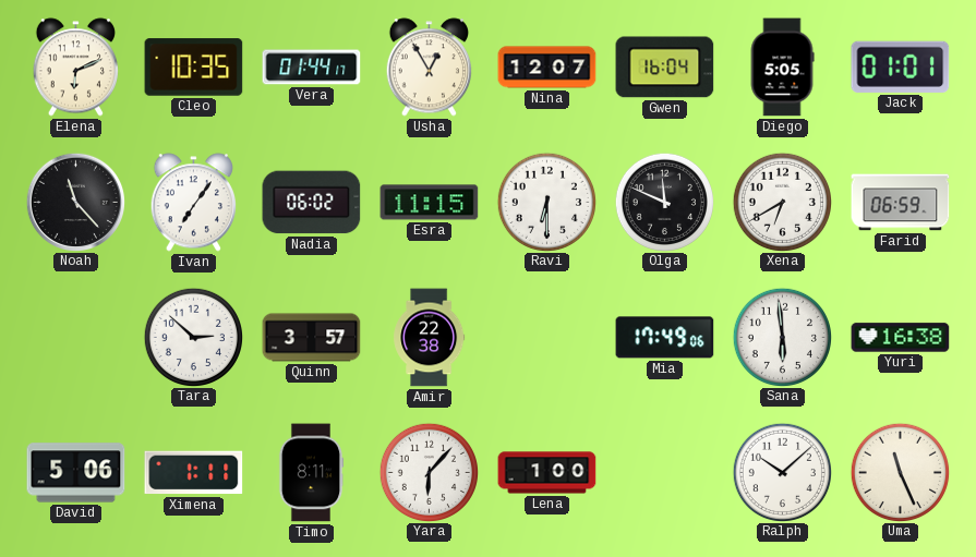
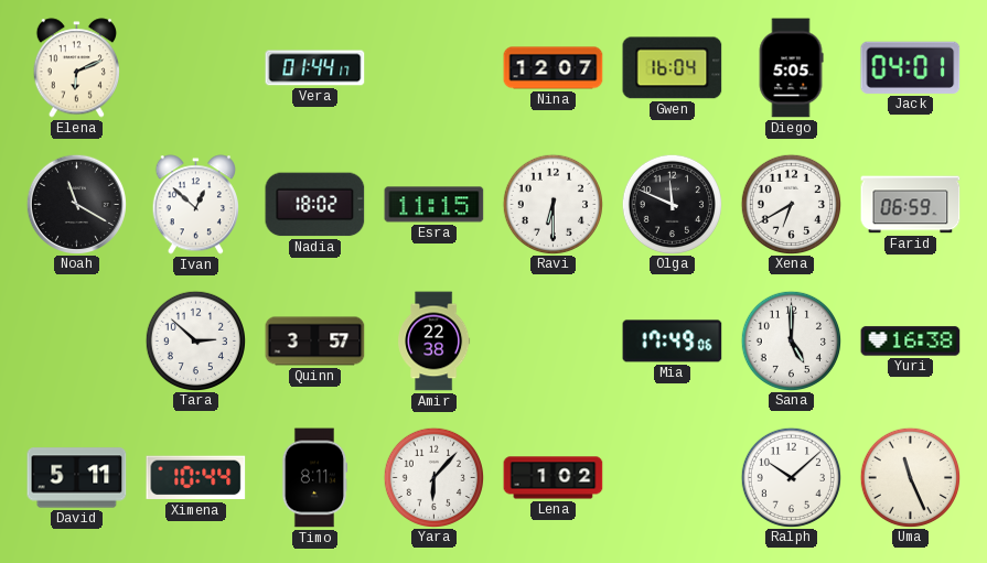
Cleo: 10:35 -> none
Usha: 12:55 -> none
Jack: 01:01 -> 04:01
Noah: 11:23 -> 11:20
Ivan: 7:06 -> 12:52
Nadia: 06:02 -> 18:02
Sana: 5:59 -> 5:00
David: 5:06 -> 5:11
Ximena: 1:11 -> 10:44
Lena: 1:00 -> 1:02
